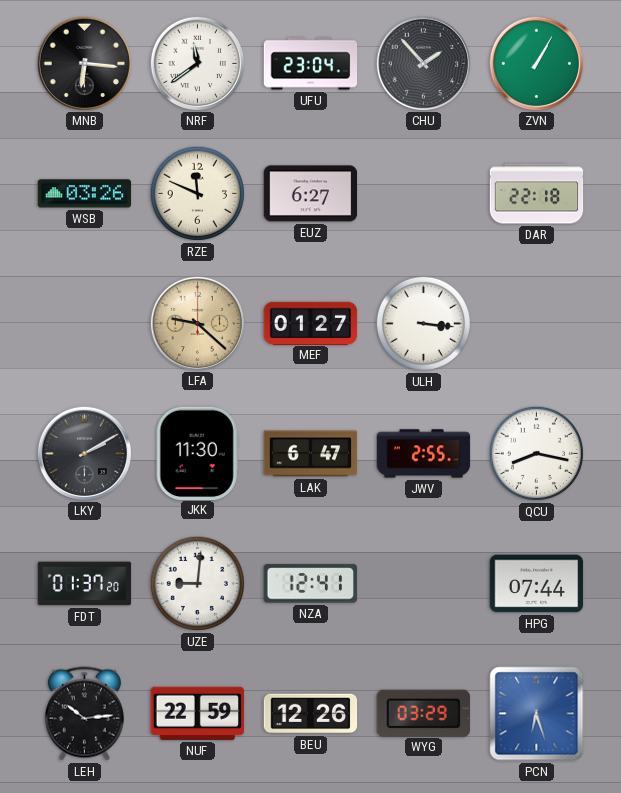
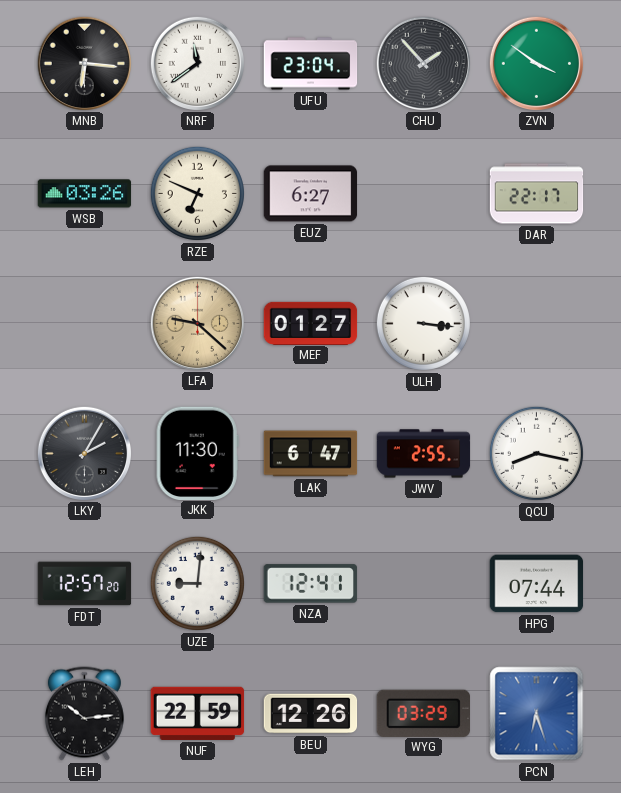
ZVN: 1:05 -> 3:51
RZE: 11:49 -> 6:49
DAR: 22:18 -> 22:17
LKY: 2:10 -> 2:05
FDT: 01:37 -> 12:57
